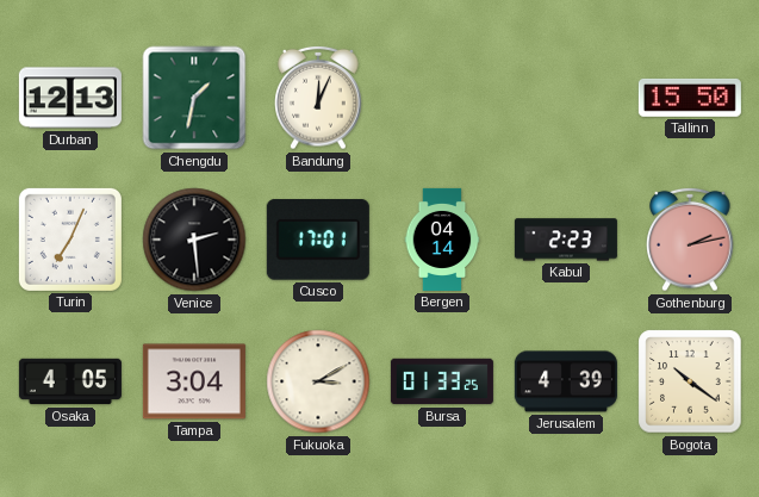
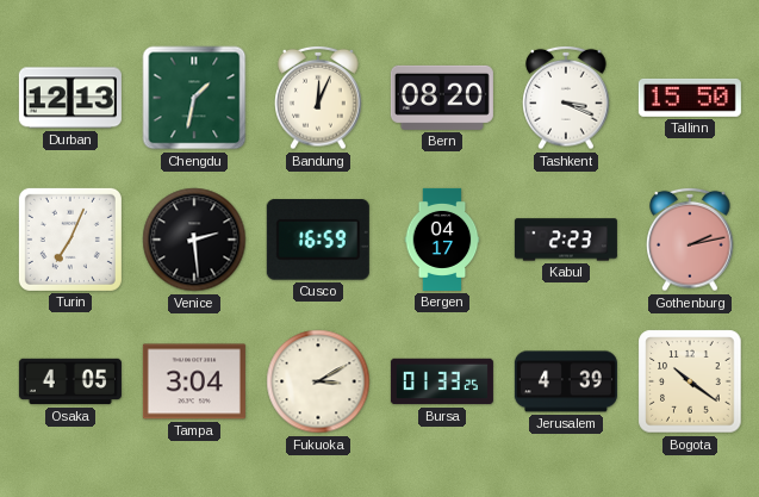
Bern: none -> 08:20
Tashkent: none -> 3:19
Cusco: 17:01 -> 16:59
Bergen: 04:14 -> 04:17
